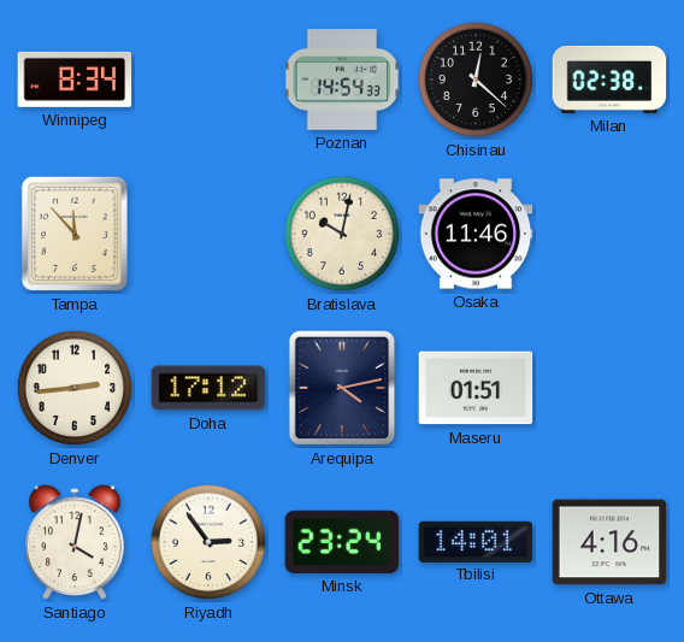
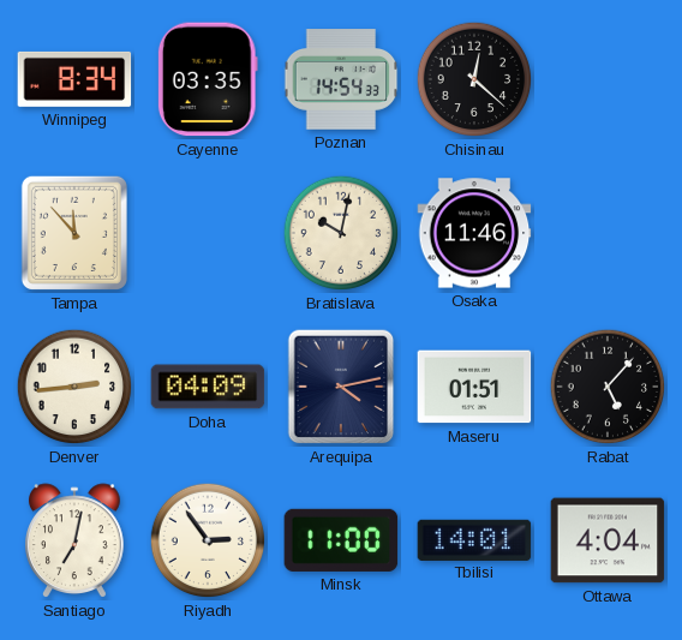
Cayenne: none -> 03:35
Milan: 02:38 -> none
Doha: 17:12 -> 04:09
Rabat: none -> 5:07
Santiago: 4:02 -> 7:02
Minsk: 23:24 -> 11:00
Ottawa: 4:16 -> 4:04
